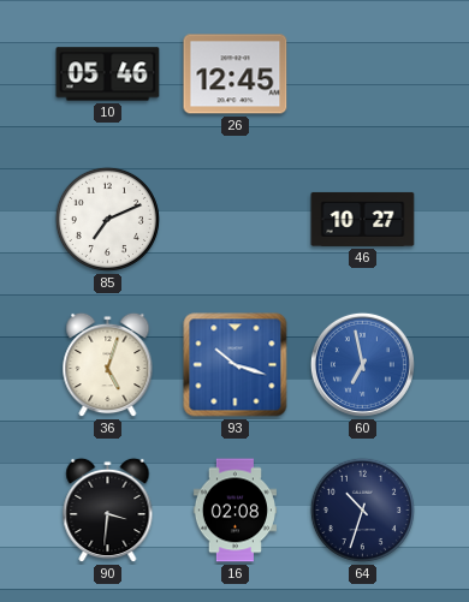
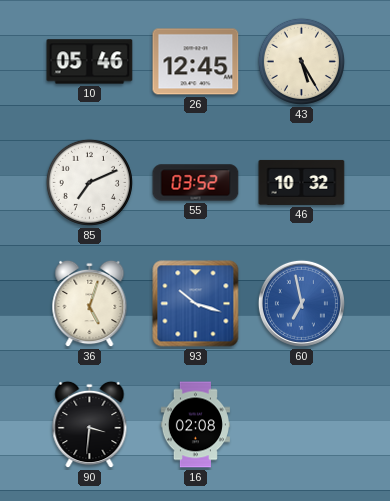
43: none -> 5:25
55: none -> 03:52
46: 10:27 -> 10:32
64: 10:33 -> none
